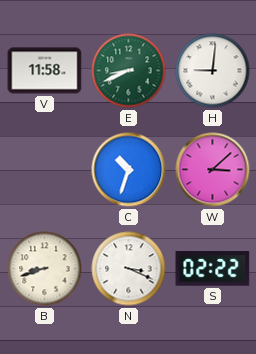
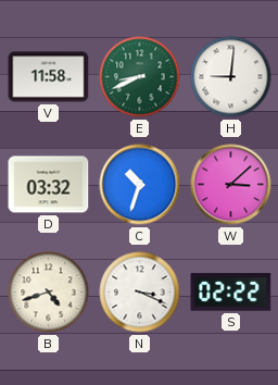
D: none -> 03:32
B: 8:42 -> 4:42
